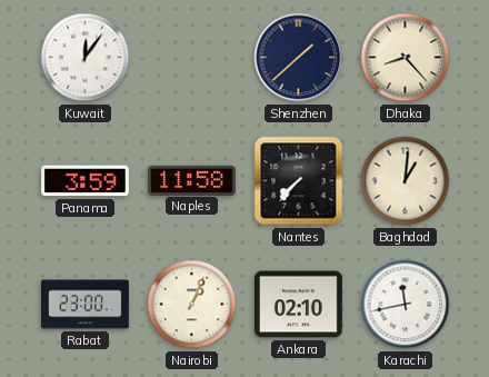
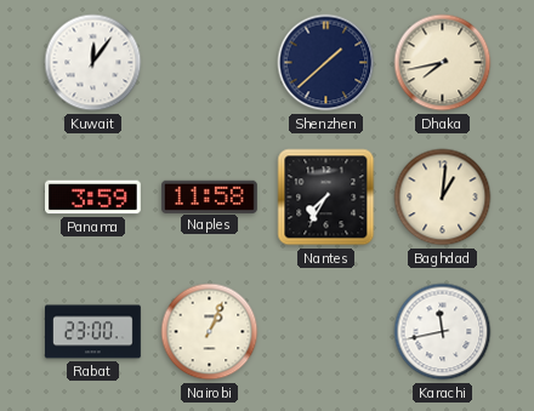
Dhaka: 8:23 -> 7:43
Nantes: 7:37 -> 7:35
Ankara: 02:10 -> none
